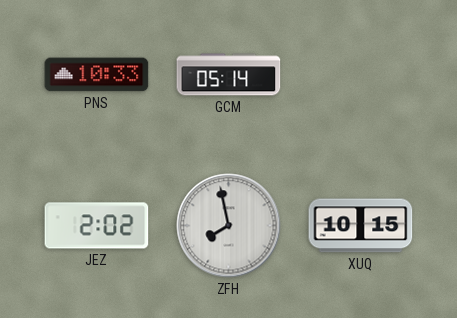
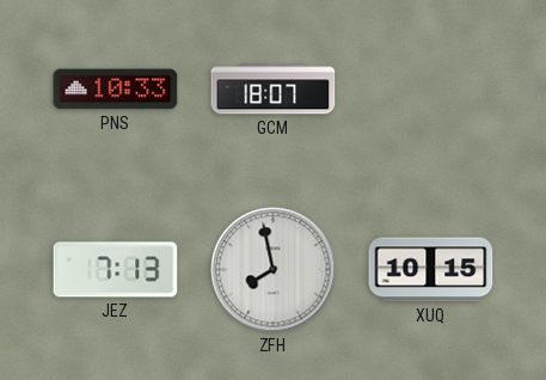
GCM: 05:14 -> 18:07
JEZ: 2:02 -> 7:13
